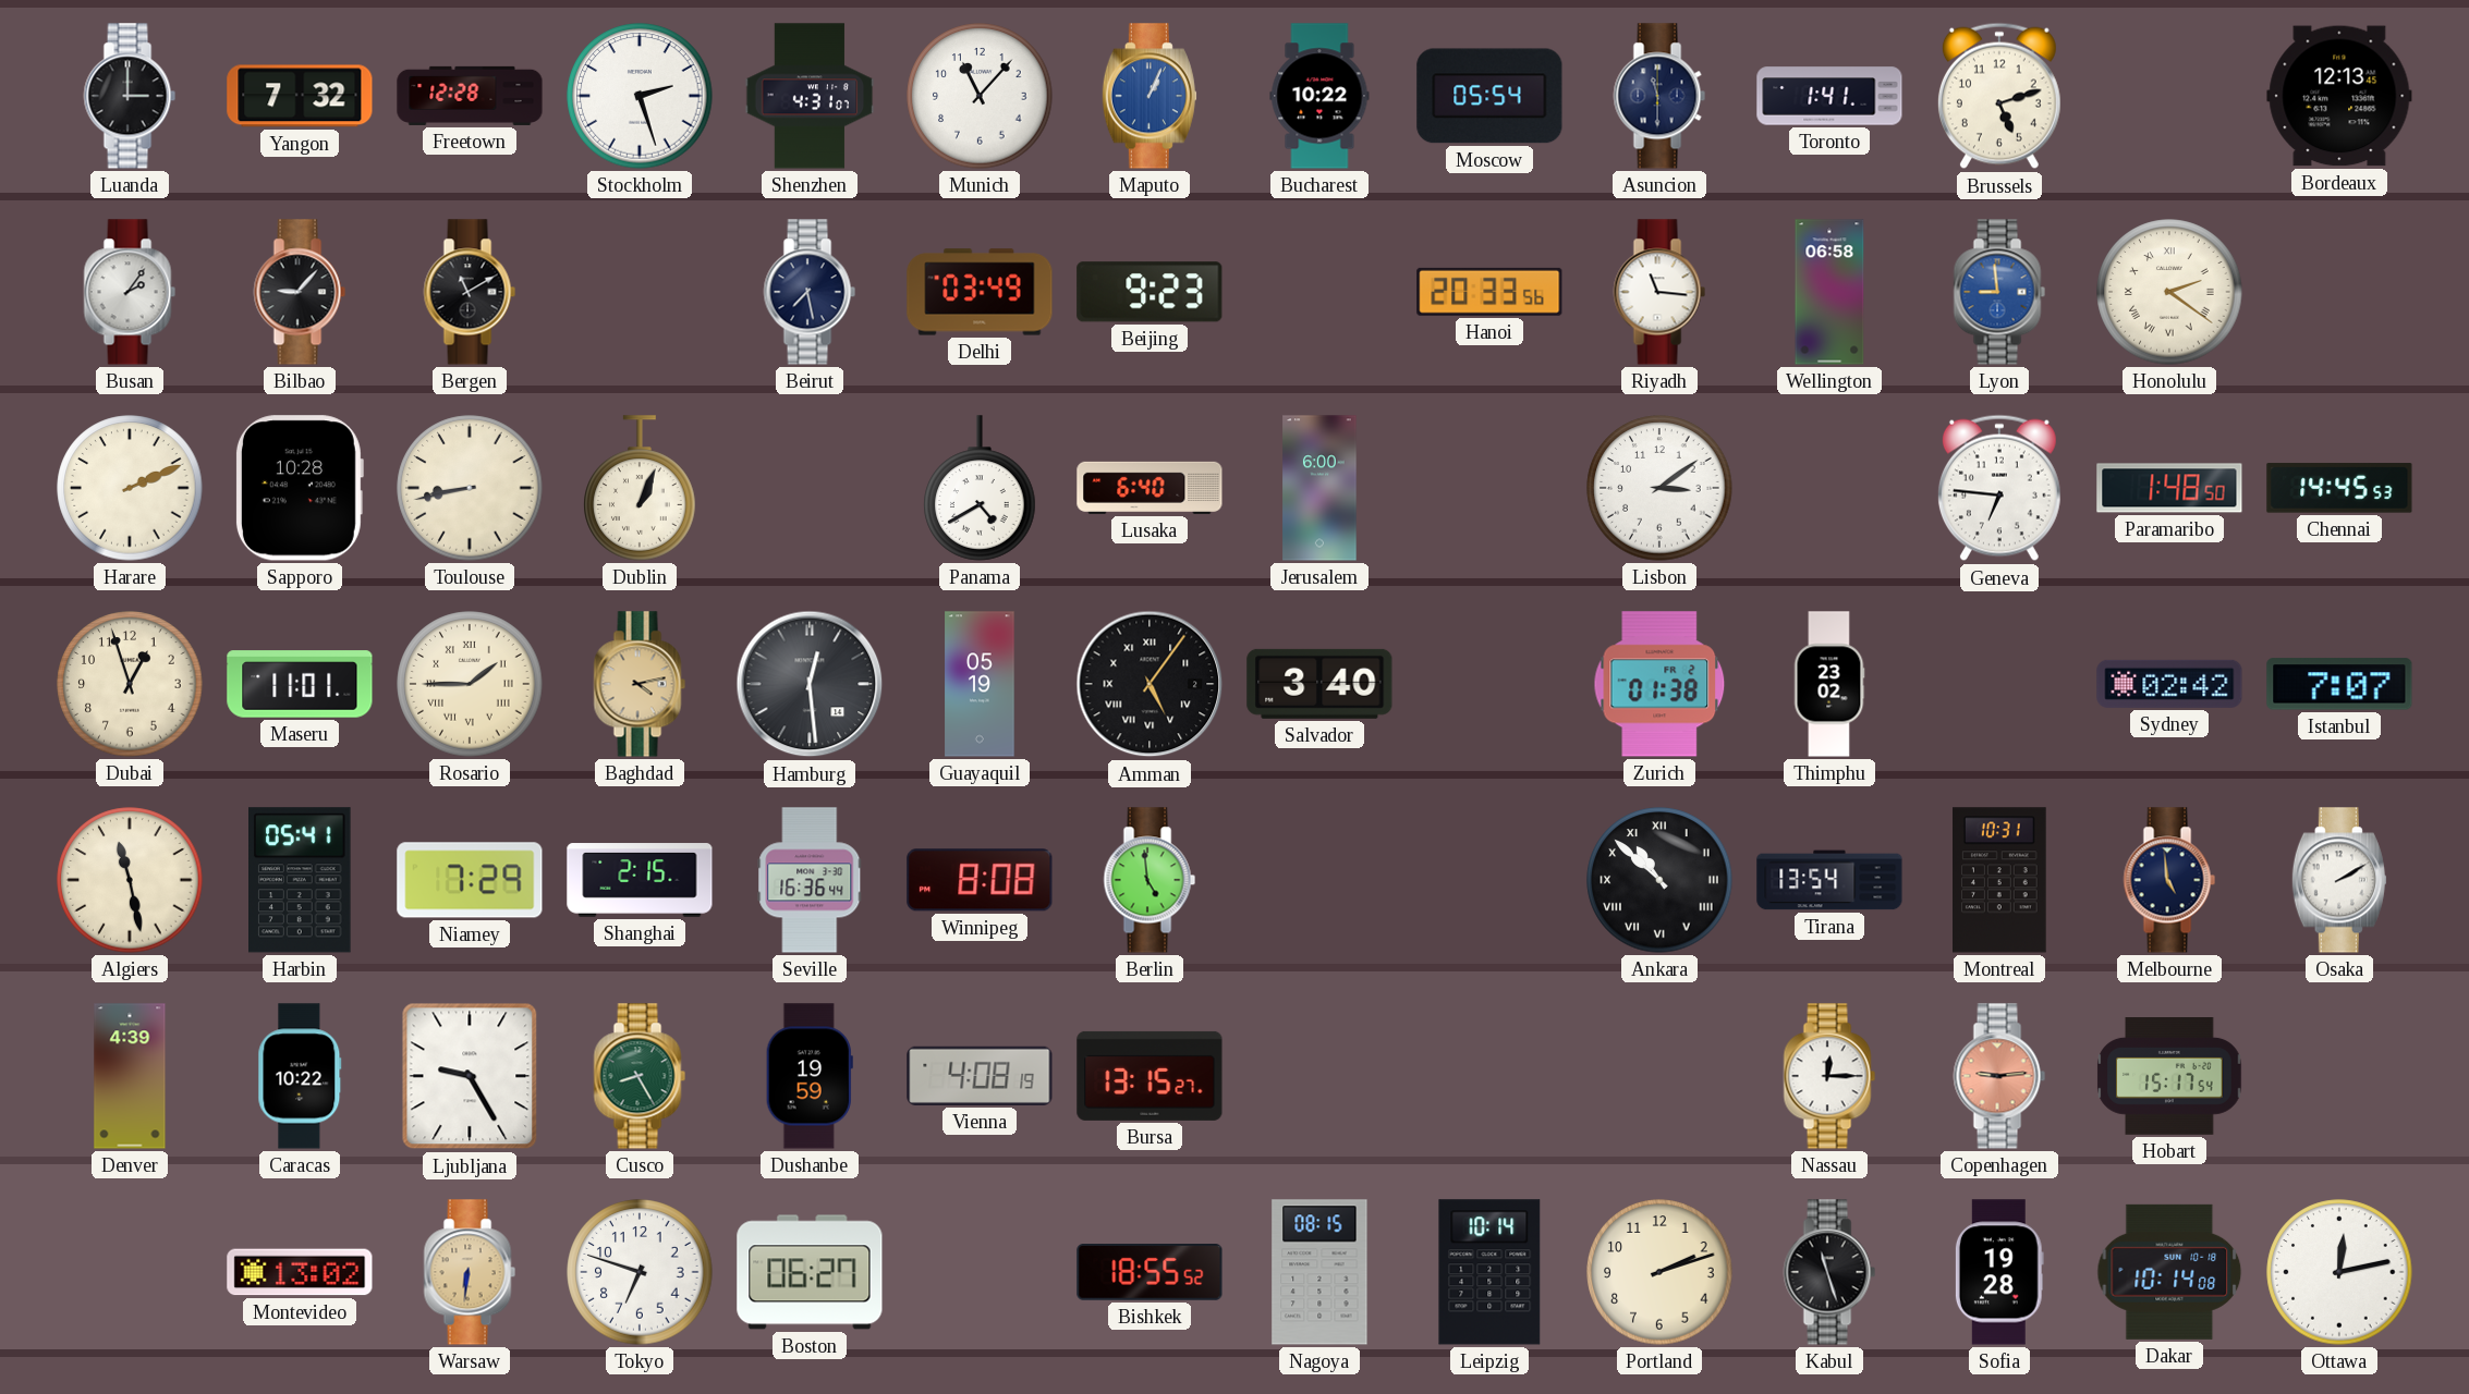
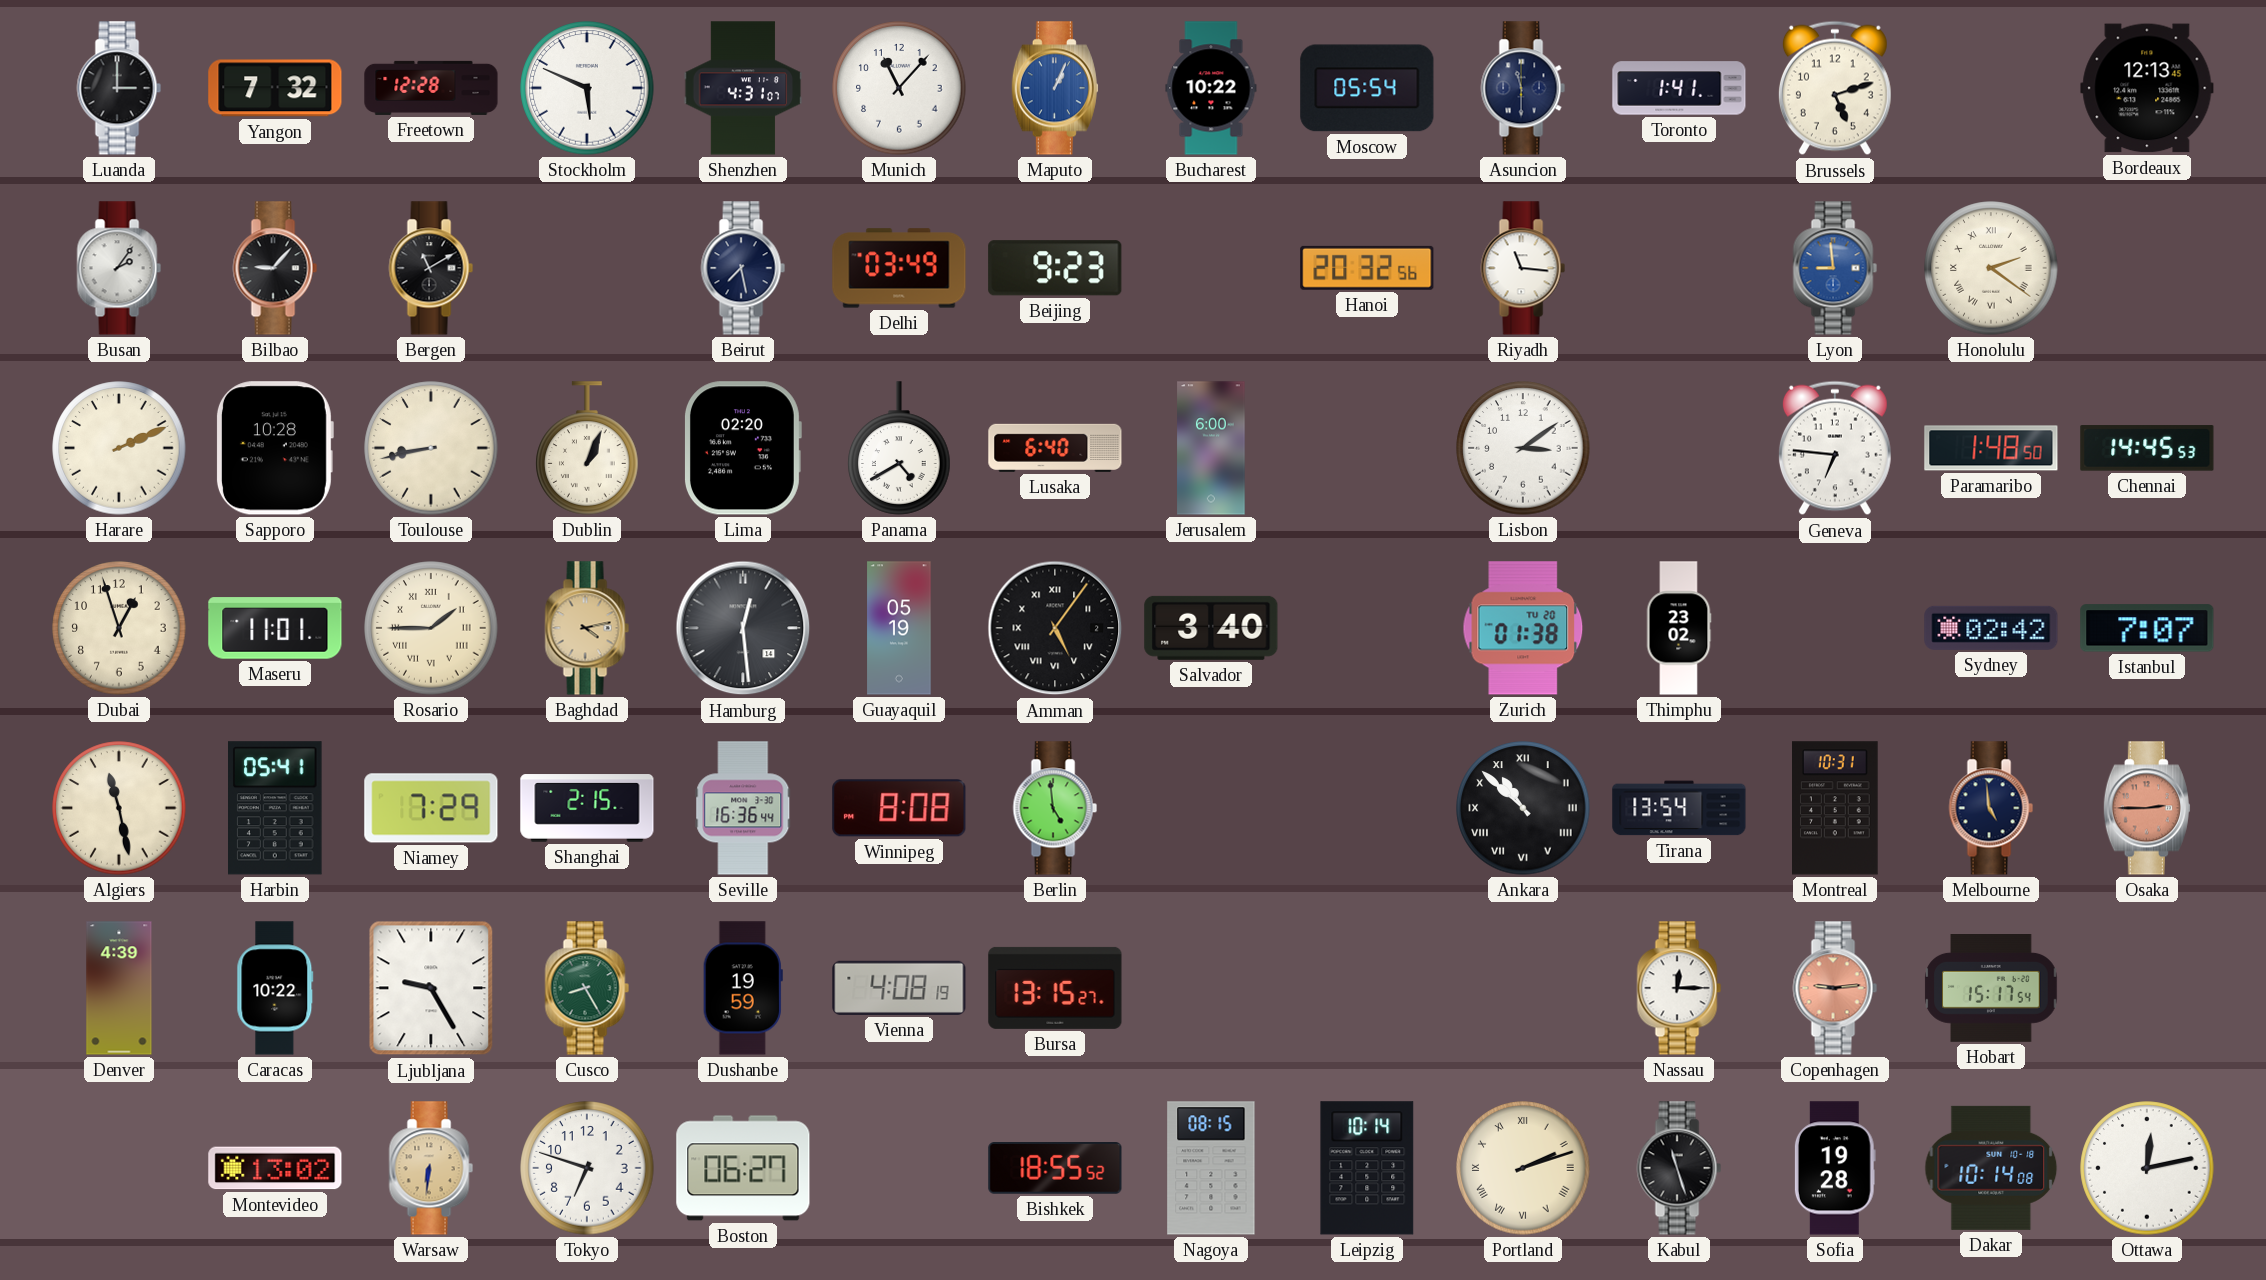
Stockholm: 2:27 -> 5:49
Hanoi: 20:33 -> 20:32
Wellington: 06:58 -> none
Lima: none -> 02:20
Zurich date: FR 2 -> TU 20
Osaka: 2:10 -> 2:45
Osaka dial: white -> salmon
Portland numerals: Arabic -> Roman
